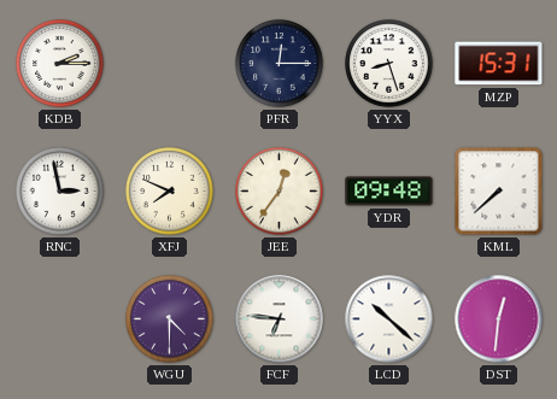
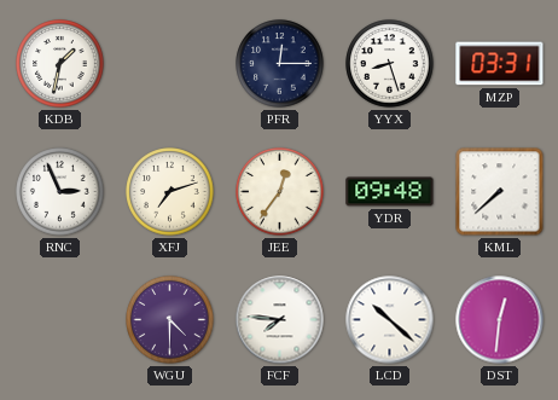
KDB: 2:15 -> 1:32
MZP: 15:31 -> 03:31
RNC: 2:58 -> 2:56
XFJ: 7:49 -> 7:12
FCF: 6:46 -> 7:46
